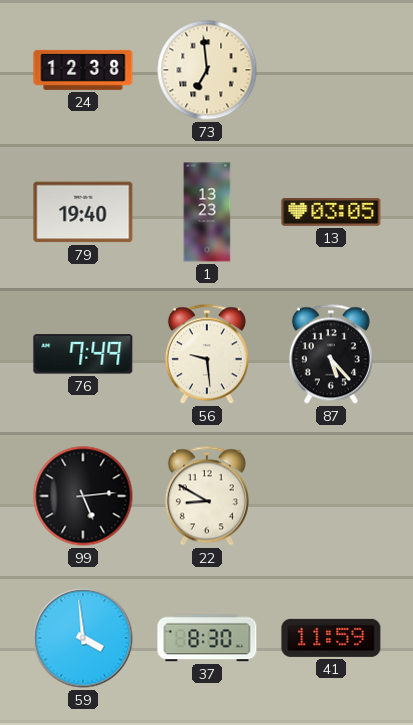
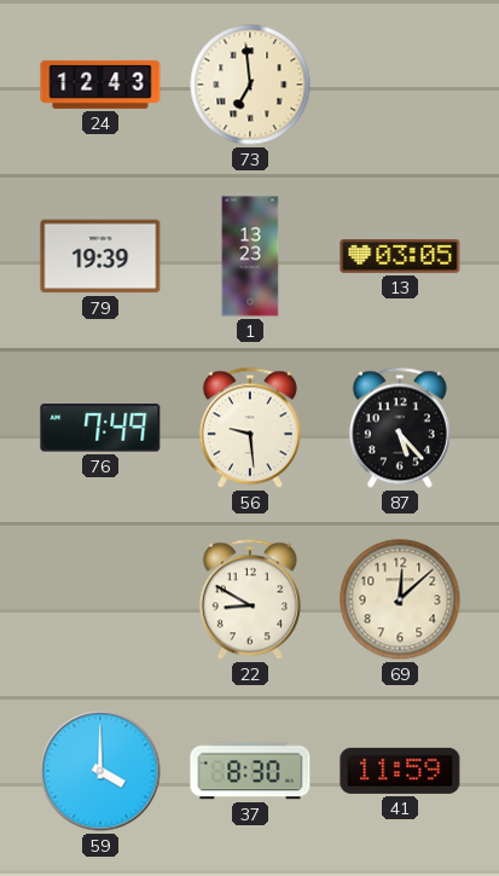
24: 12:38 -> 12:43
79: 19:40 -> 19:39
99: 5:14 -> none
69: none -> 12:08
59: 3:59 -> 4:00
